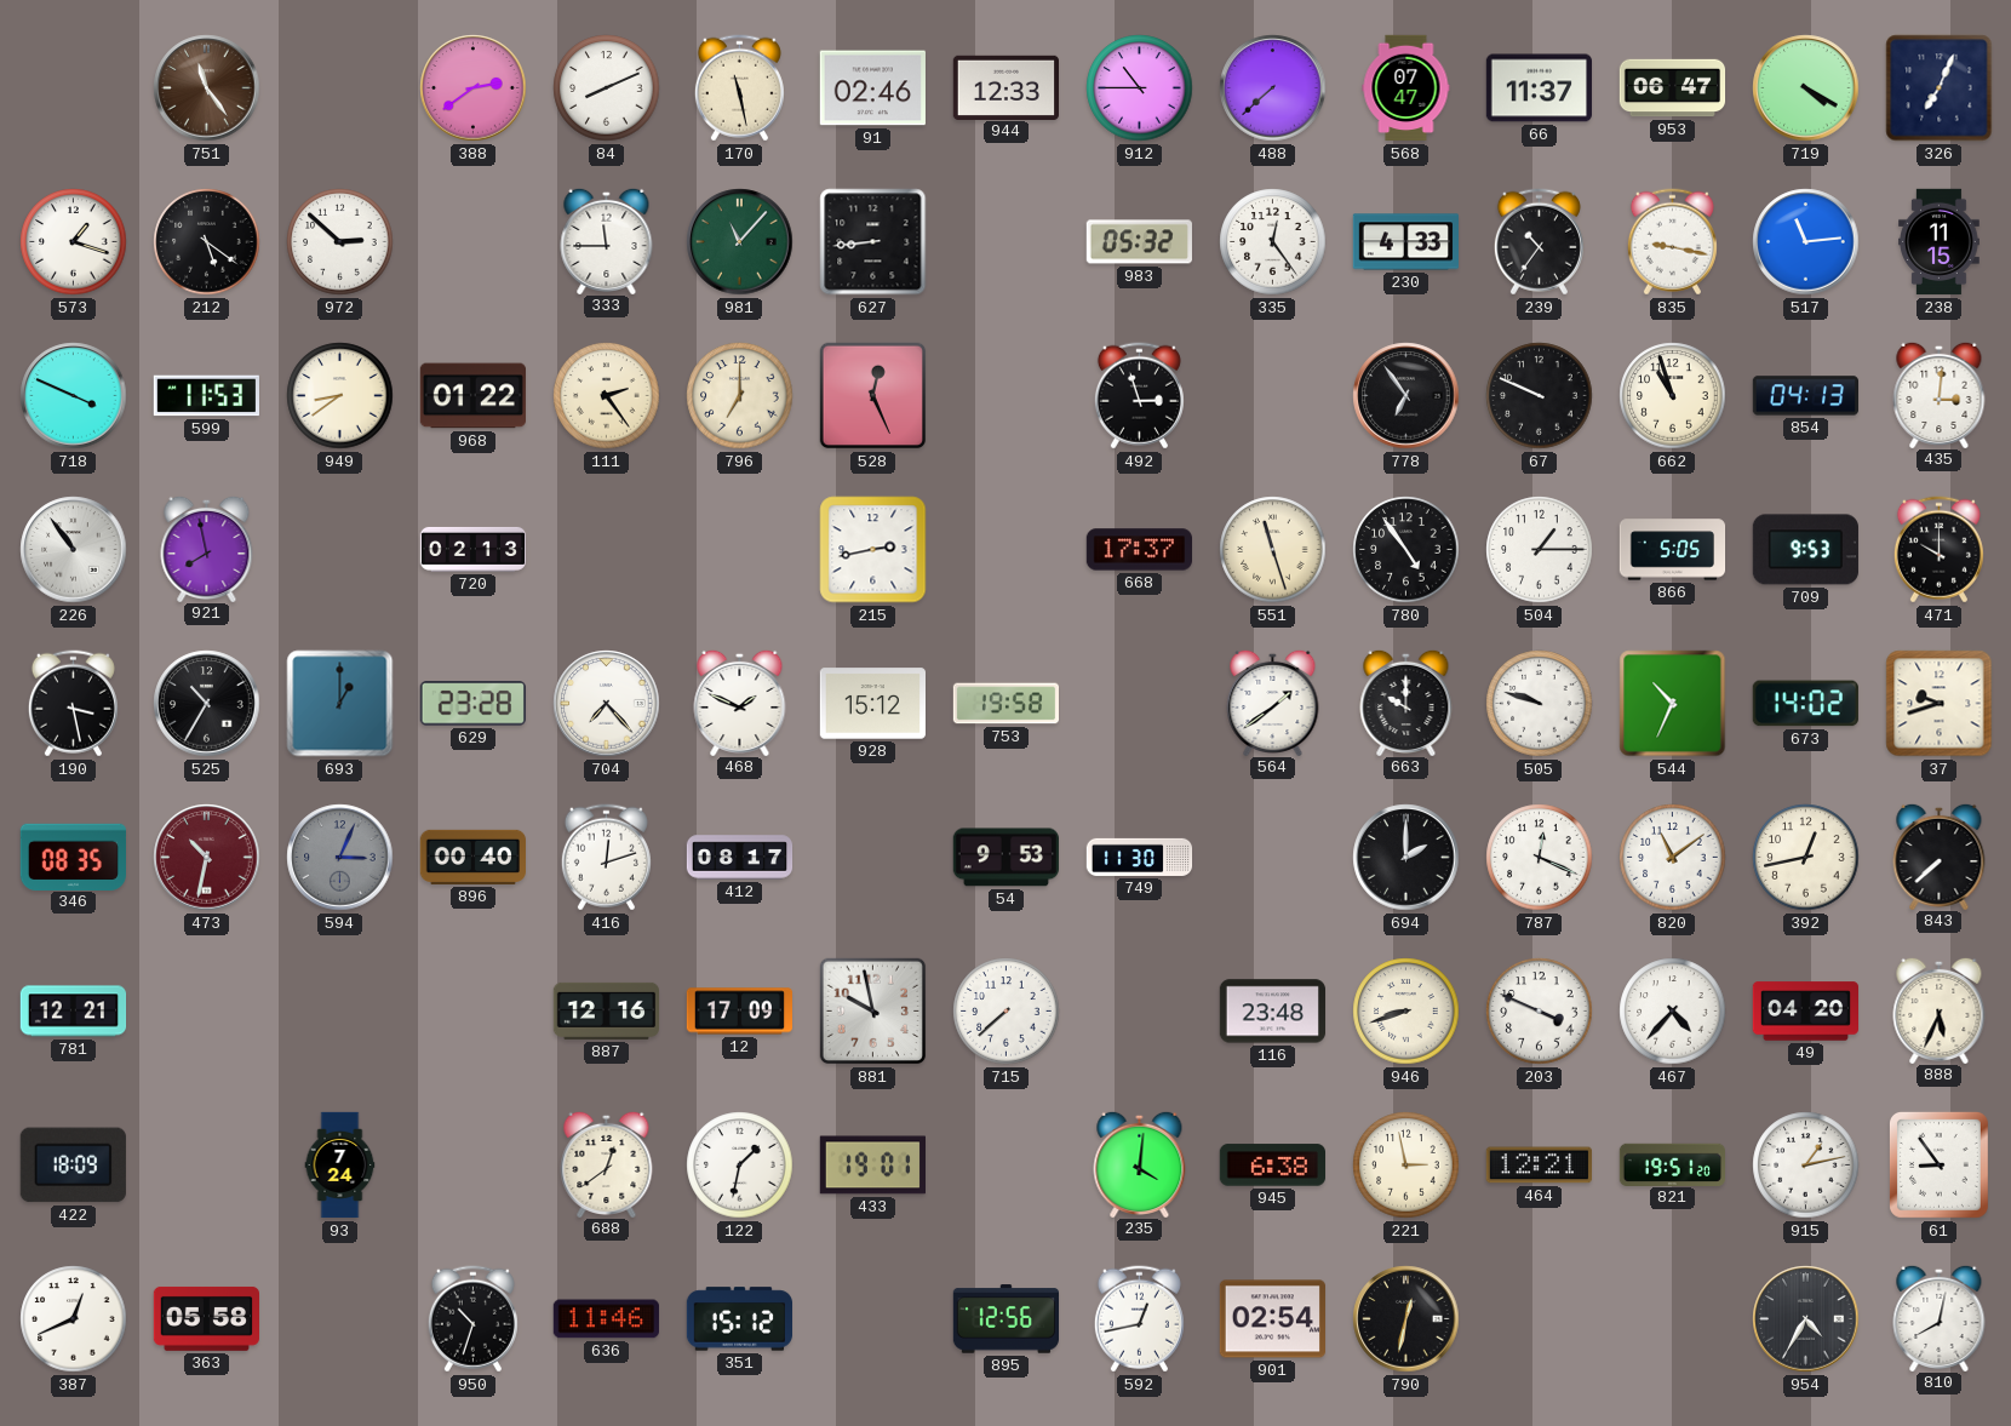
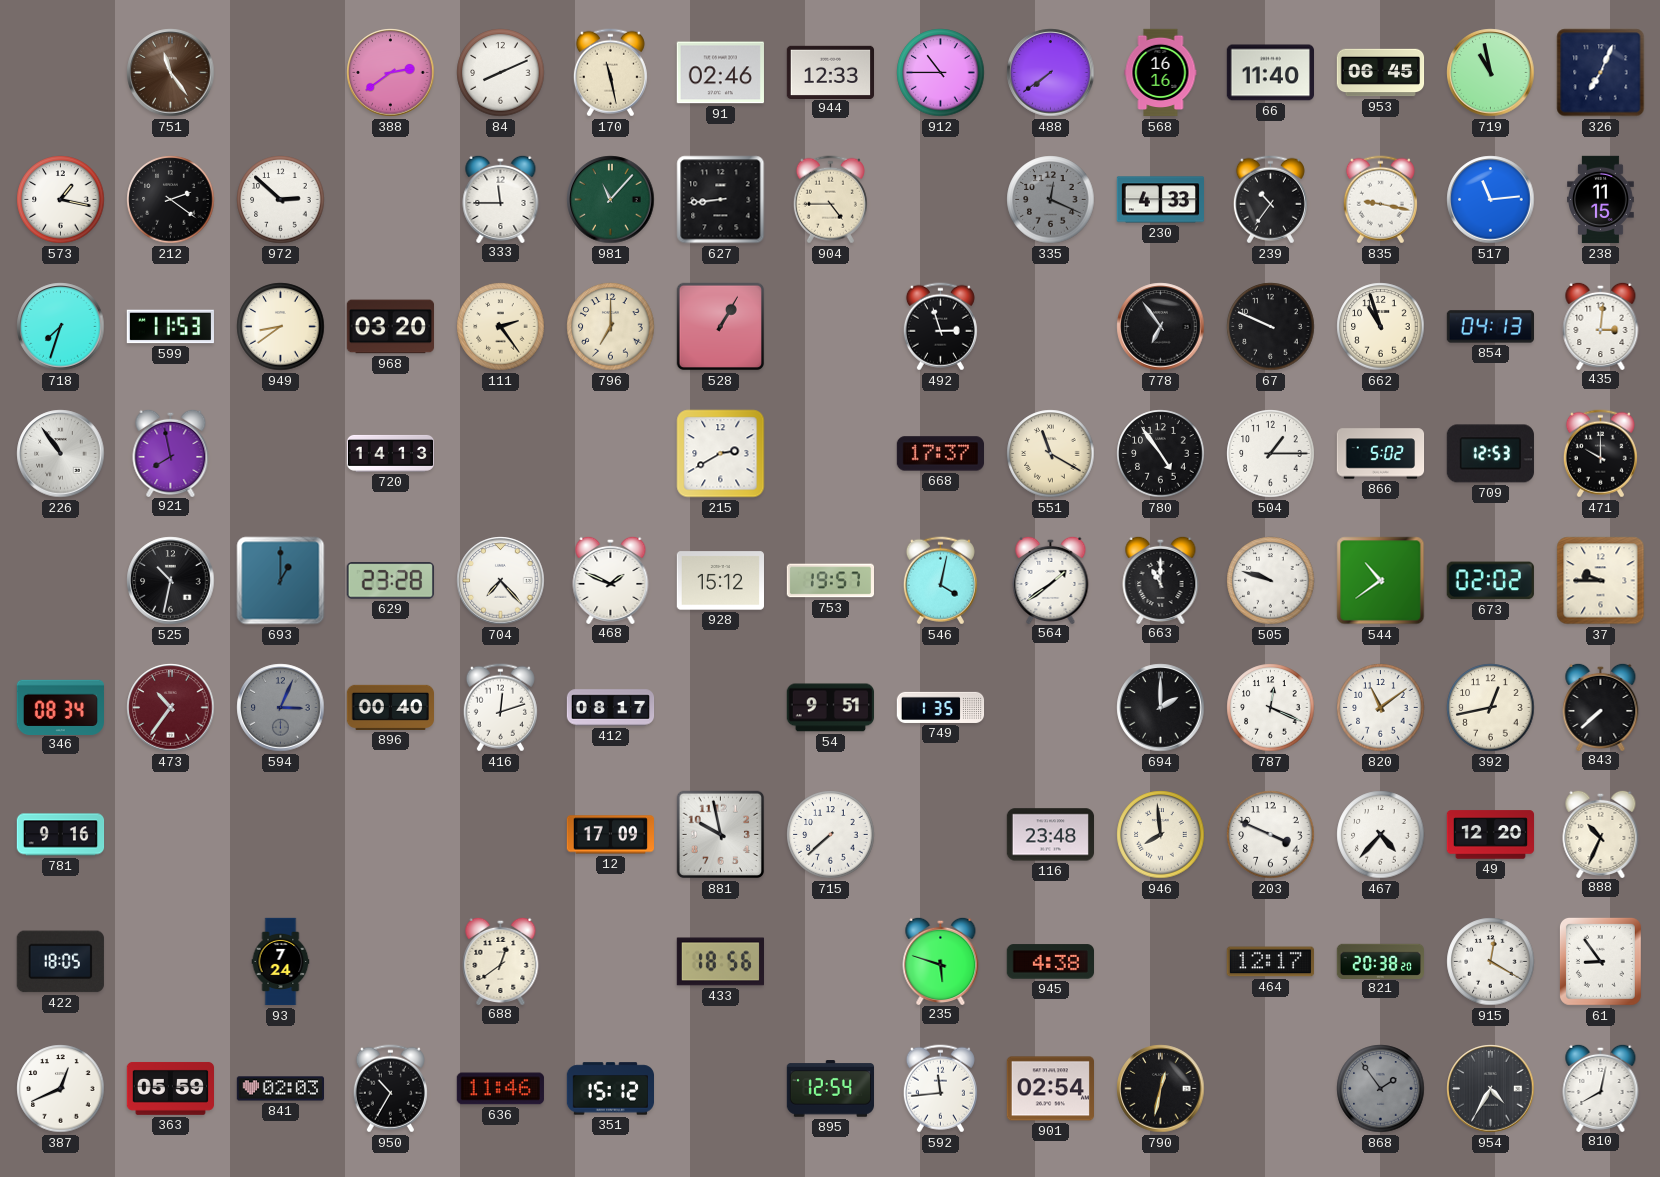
488: 7:38 -> 7:39
568: 07:47 -> 16:16
66: 11:37 -> 11:40
953: 06:47 -> 06:45
719: 4:20 -> 10:58
573: 1:18 -> 1:17
212: 5:21 -> 2:21
904: none -> 4:45
983: 05:32 -> none
335: 12:24 -> 12:19
335 dial: white -> grey
718: 3:49 -> 7:33
968: 01:22 -> 03:20
528: 12:26 -> 1:05
720: 02:13 -> 14:13
215: 2:43 -> 2:40
551: 11:27 -> 11:20
866: 5:05 -> 5:02
709: 9:53 -> 12:53
190: 3:28 -> none
525: 10:35 -> 10:32
753: 19:58 -> 19:57
546: none -> 4:02
663: 10:00 -> 11:00
544: 10:34 -> 10:39
673: 14:02 -> 02:02
37: 9:42 -> 9:45
346: 08:35 -> 08:34
473: 10:32 -> 10:36
54: 9:53 -> 9:51
749: 11:30 -> 1:35
781: 12:21 -> 9:16
887: 12:16 -> none
946: 8:42 -> 7:59
49: 04:20 -> 12:20
888: 5:34 -> 10:34
422: 18:09 -> 18:05
122: 1:32 -> none
433: 19:01 -> 18:56
235: 4:01 -> 5:48
945: 6:38 -> 4:38
221: 2:58 -> none
464: 12:21 -> 12:17
821: 19:51 -> 20:38
915: 1:13 -> 12:20
363: 05:58 -> 05:59
841: none -> 02:03
950: 10:33 -> 10:35
895: 12:56 -> 12:54
592: 12:43 -> 11:44
868: none -> 1:54
